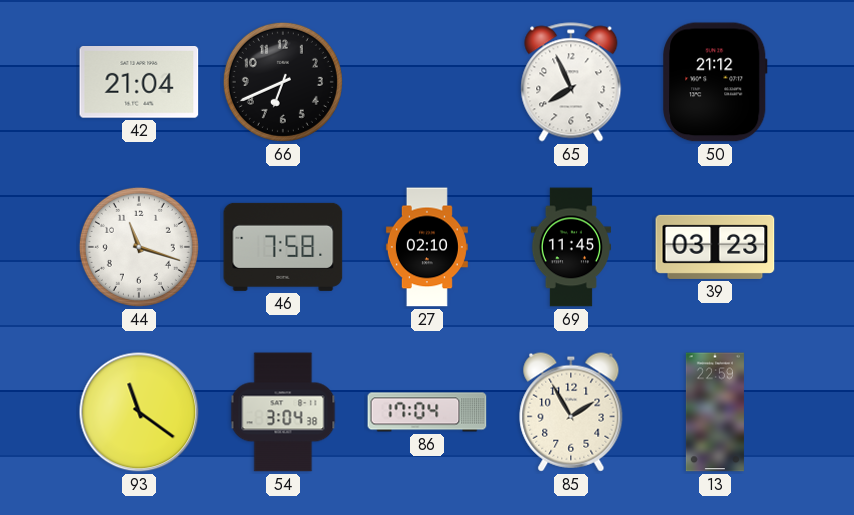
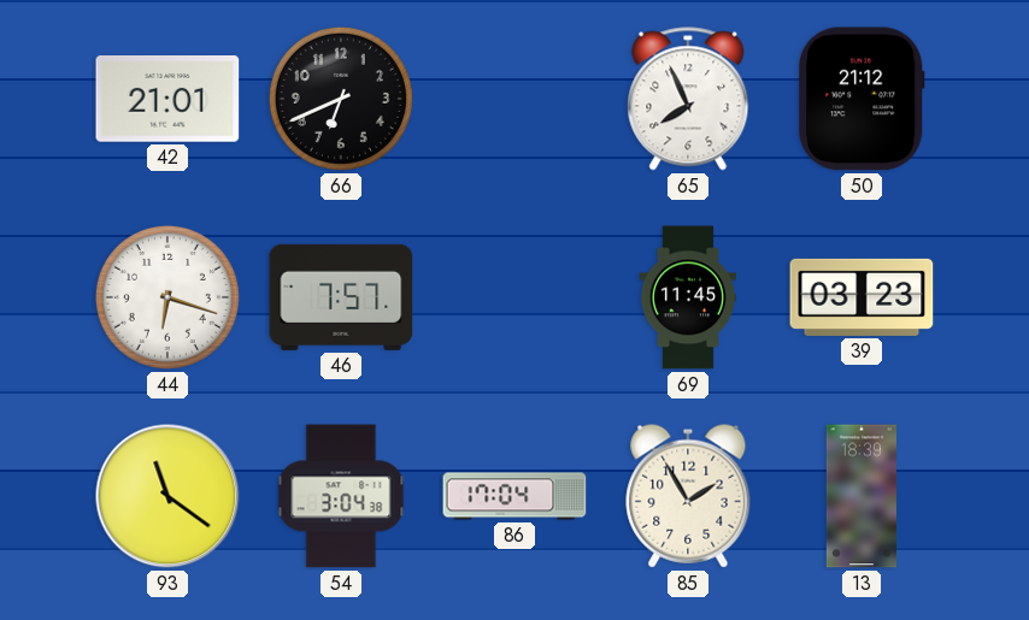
42: 21:04 -> 21:01
44: 11:18 -> 6:18
46: 7:58 -> 7:57
27: 02:10 -> none
13: 22:59 -> 18:39
